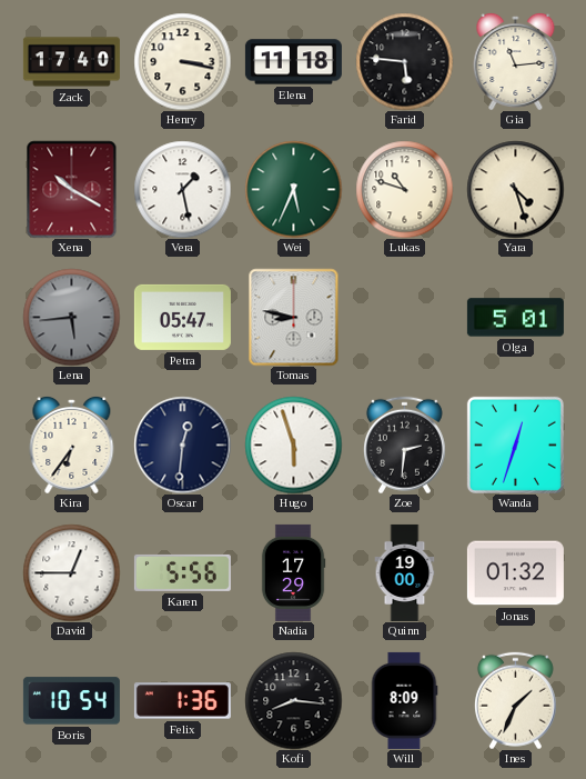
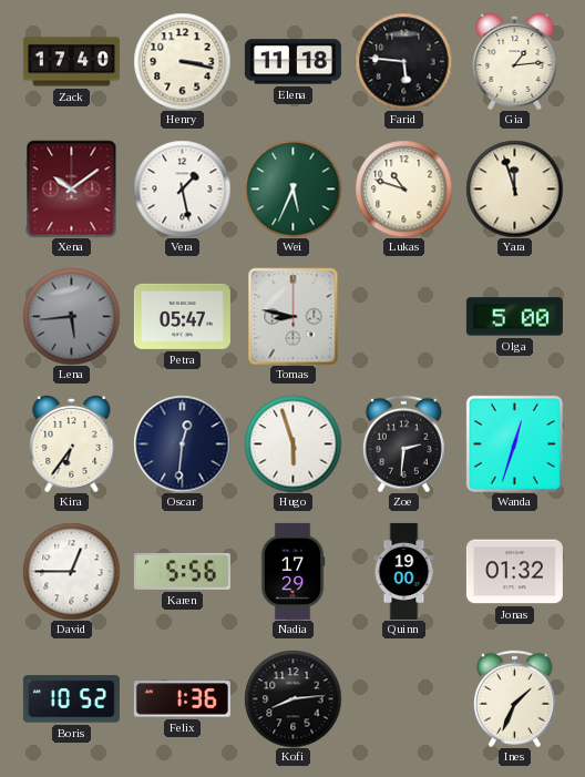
Gia: 11:14 -> 1:14
Xena: 10:20 -> 10:09
Yara: 4:27 -> 11:57
Olga: 5:01 -> 5:00
Boris: 10:54 -> 10:52
Kofi: 8:16 -> 8:14
Will: 8:09 -> none
